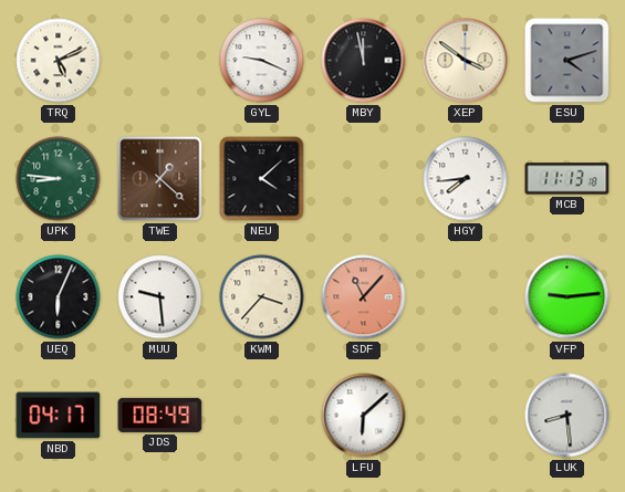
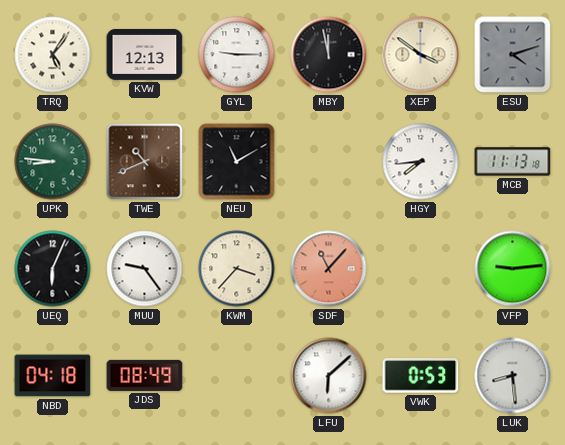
TRQ: 5:11 -> 5:06
KVW: none -> 12:13
GYL: 9:19 -> 9:15
TWE: 1:22 -> 10:41
NEU: 4:08 -> 11:10
MUU: 9:29 -> 9:24
NBD: 04:17 -> 04:18
VWK: none -> 0:53
